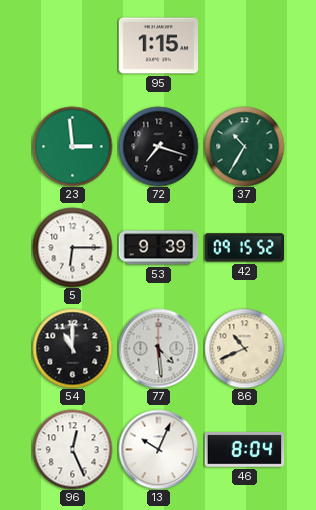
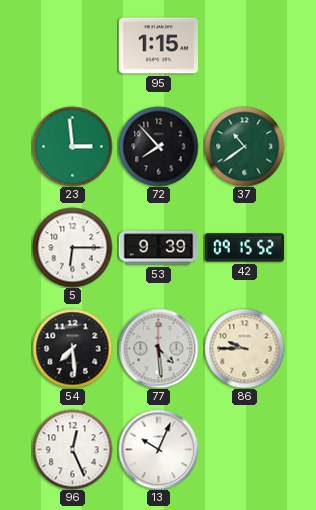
72: 7:18 -> 7:53
37: 10:35 -> 10:39
54: 11:00 -> 7:29
86: 10:41 -> 9:45
46: 8:04 -> none
